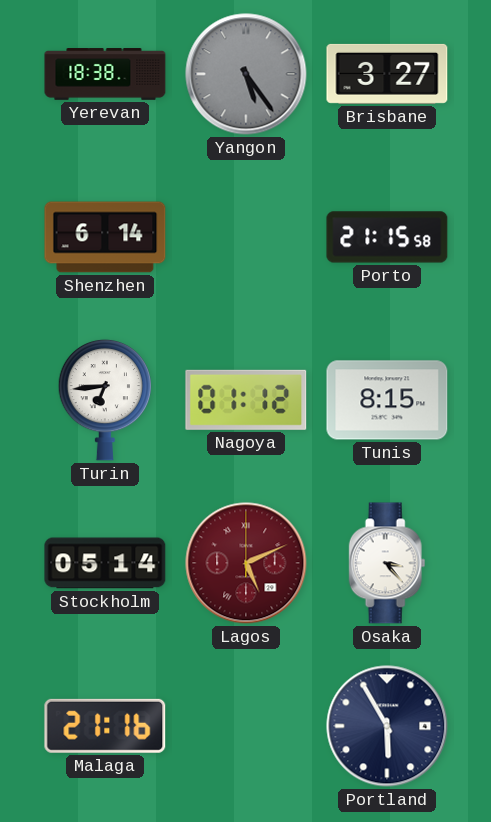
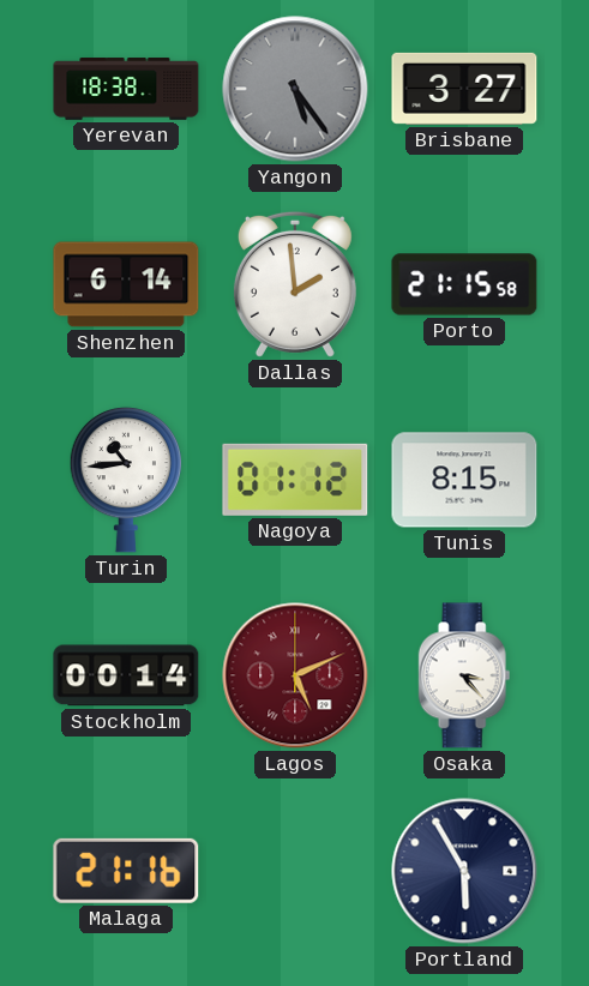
Dallas: none -> 1:59
Turin: 6:44 -> 10:44
Stockholm: 05:14 -> 00:14
